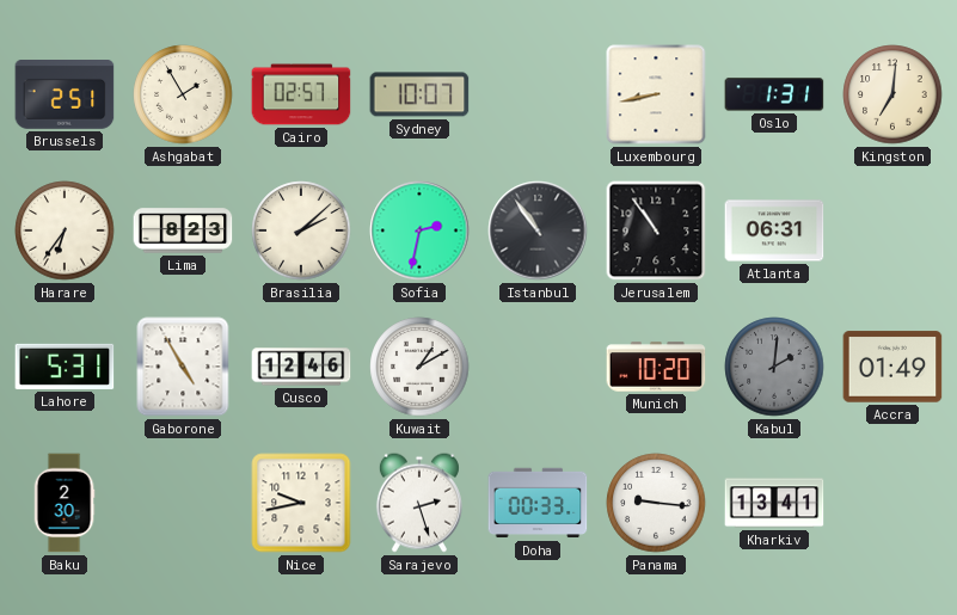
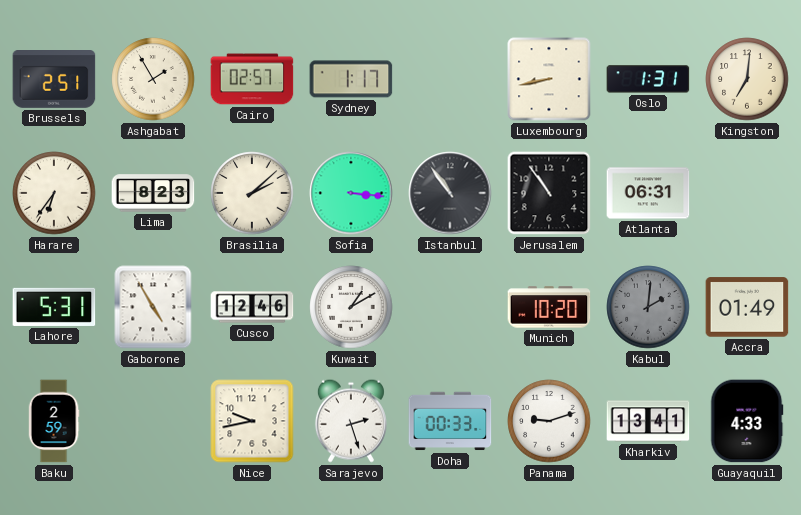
Sydney: 10:07 -> 1:17
Sofia: 2:32 -> 3:16
Baku: 2:30 -> 2:59
Panama: 9:16 -> 9:12
Guayaquil: none -> 4:33
